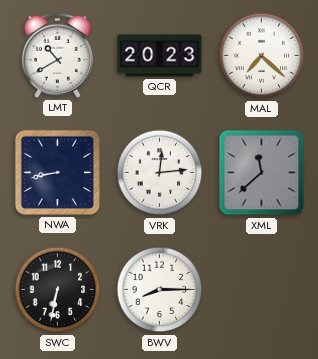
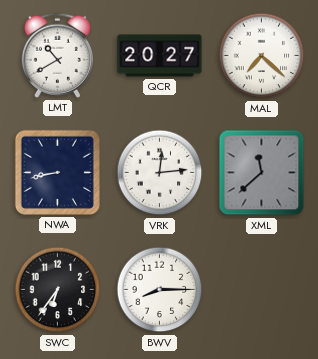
QCR: 20:23 -> 20:27
SWC: 6:32 -> 6:36
